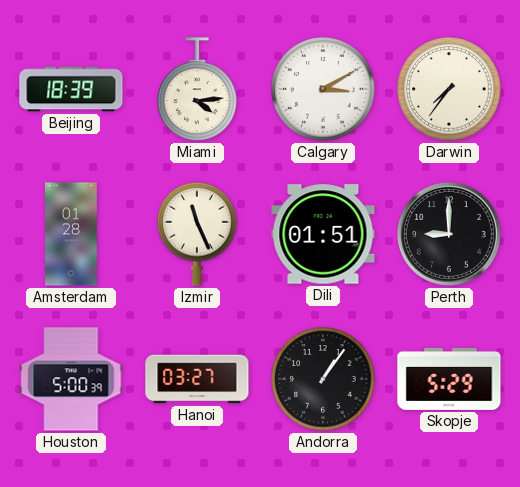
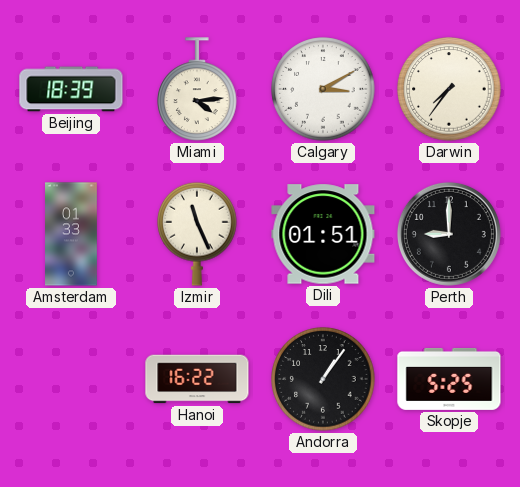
Amsterdam: 01:28 -> 01:33
Houston: 5:00 -> none
Hanoi: 03:27 -> 16:22
Skopje: 5:29 -> 5:25
